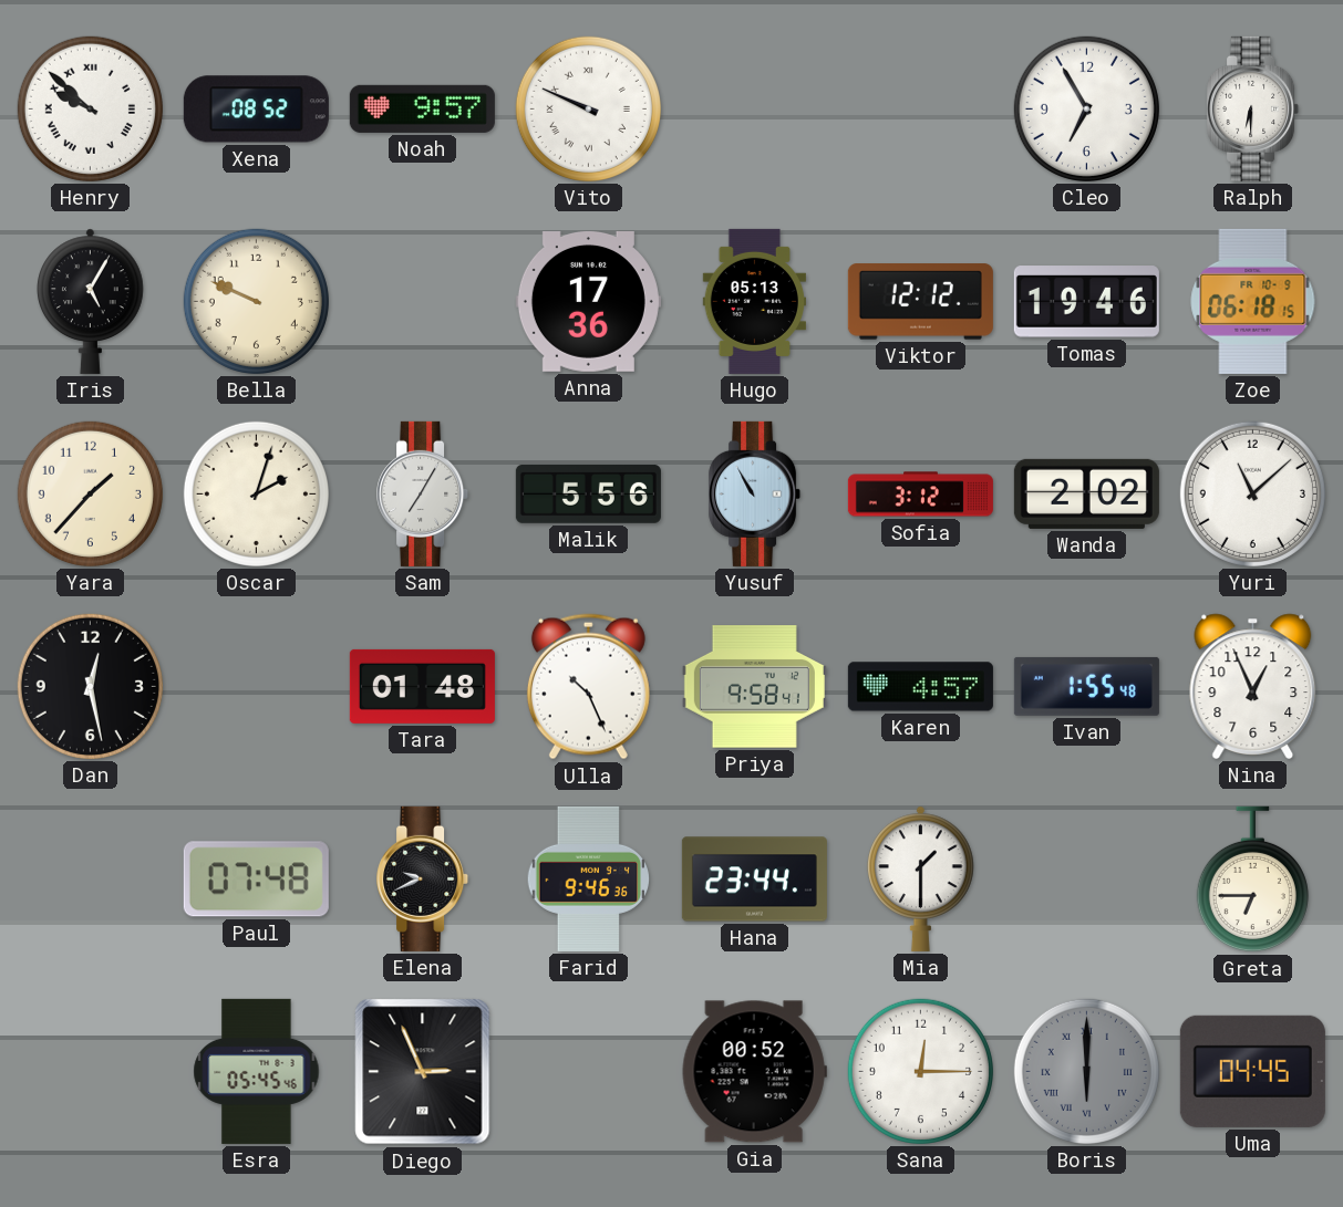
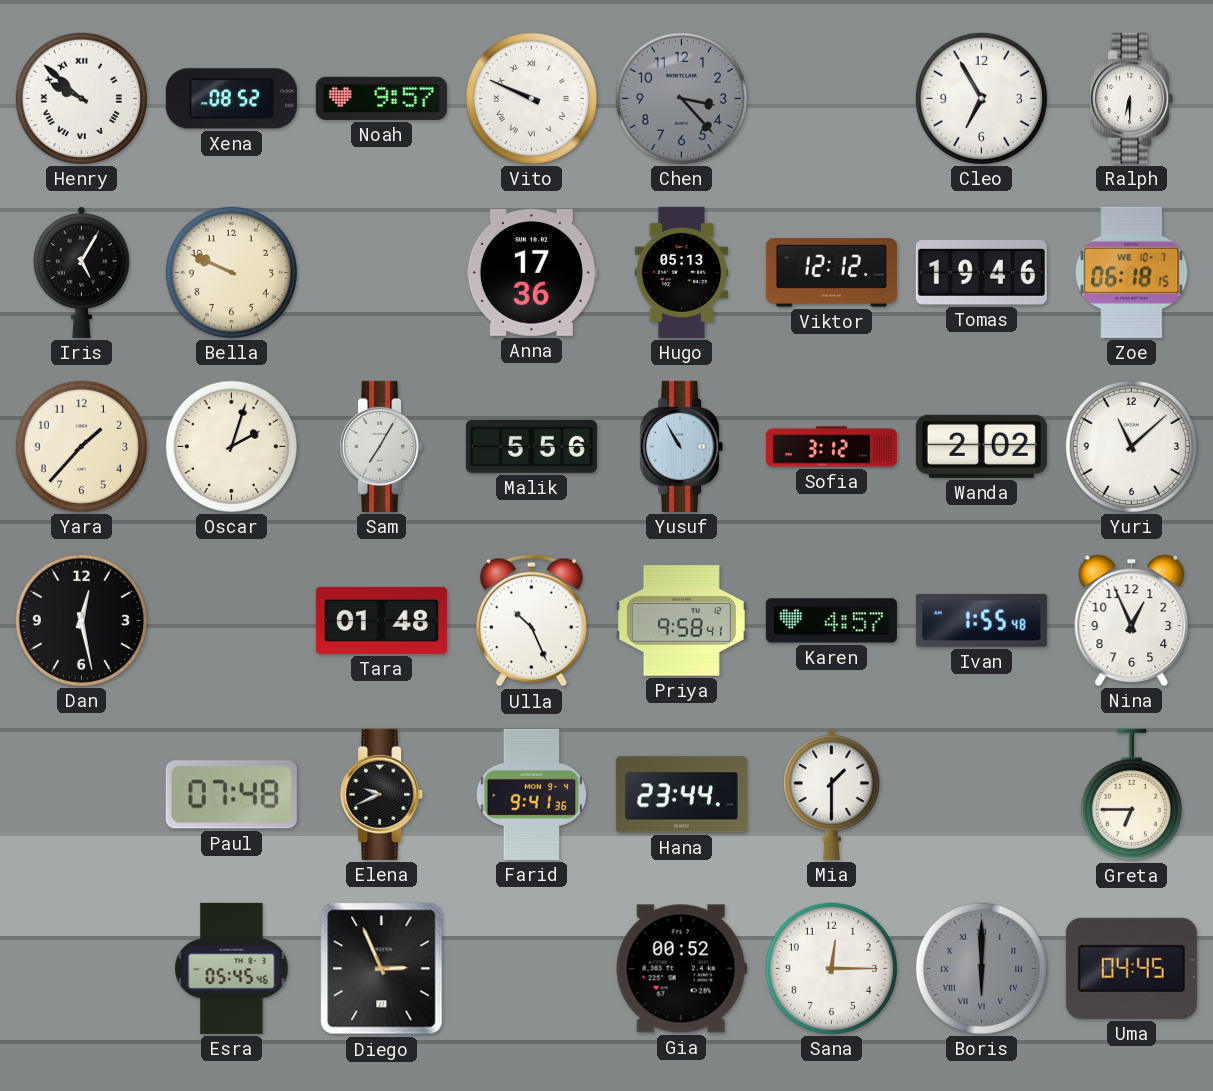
Chen: none -> 3:23
Zoe date: FR 10-9 -> WE 10-7
Farid: 9:46 -> 9:41
